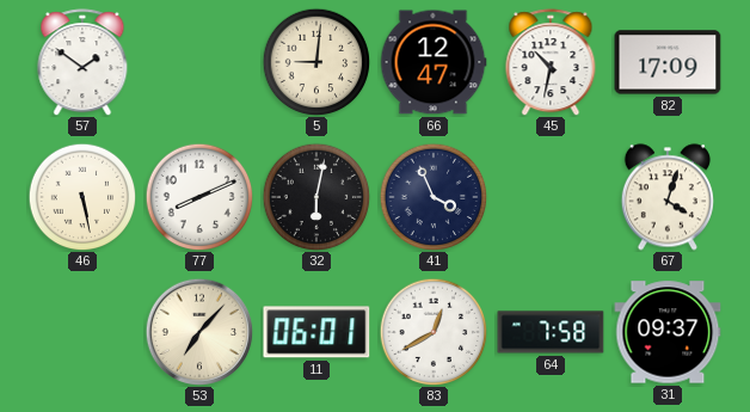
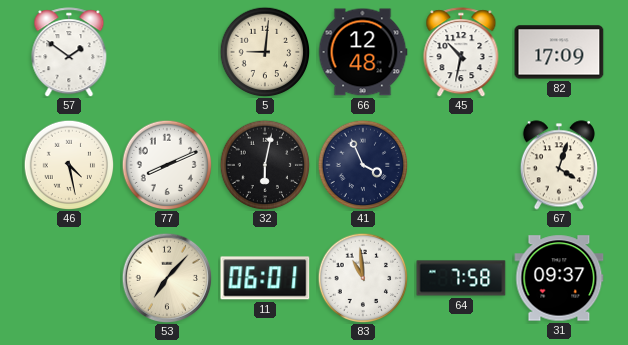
66: 12:47 -> 12:48
46: 5:28 -> 4:28
83: 12:40 -> 10:59
